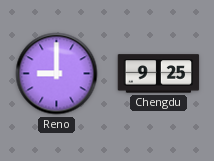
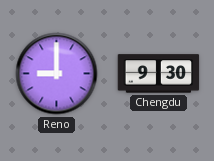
Chengdu: 9:25 -> 9:30
